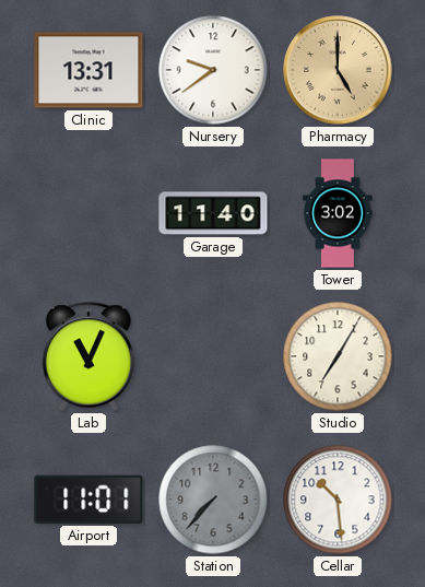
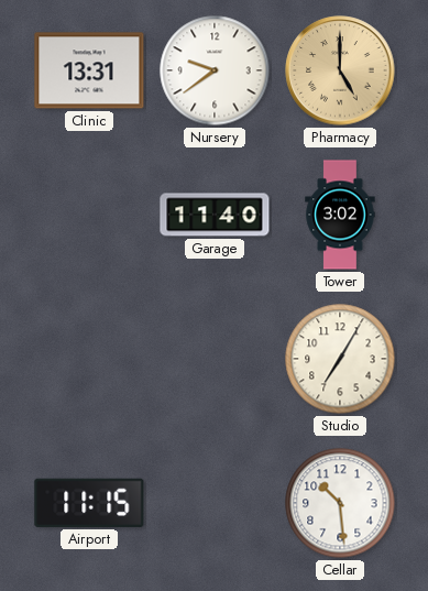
Lab: 11:04 -> none
Airport: 11:01 -> 11:15
Station: 7:37 -> none
